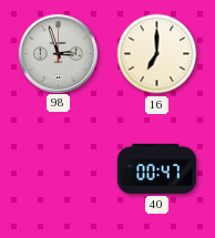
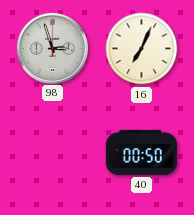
16: 7:00 -> 7:04
40: 00:47 -> 00:50
